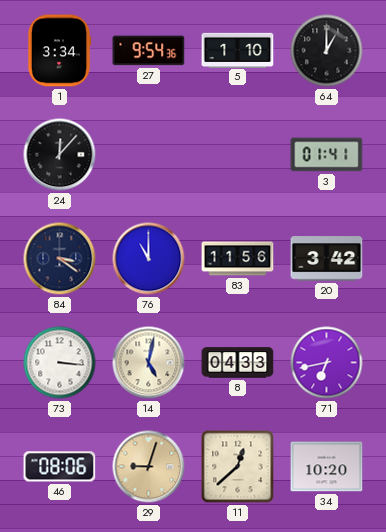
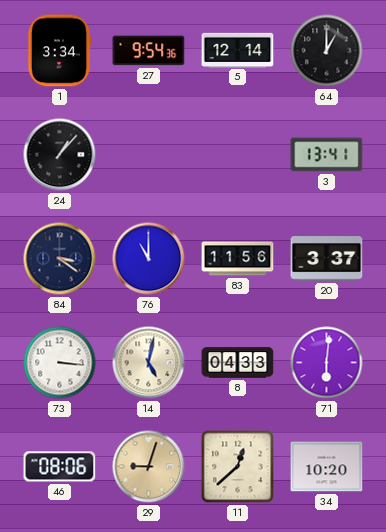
5: 1:10 -> 12:14
24: 12:07 -> 1:07
3: 01:41 -> 13:41
20: 3:42 -> 3:37
71: 6:43 -> 6:01
